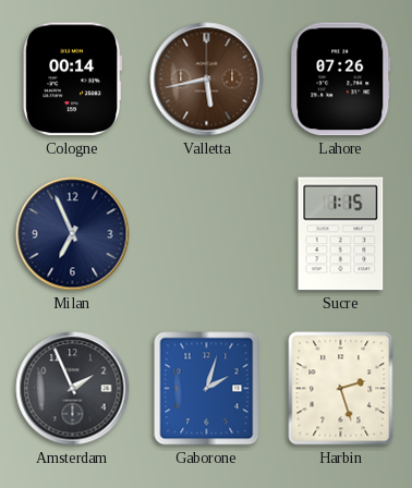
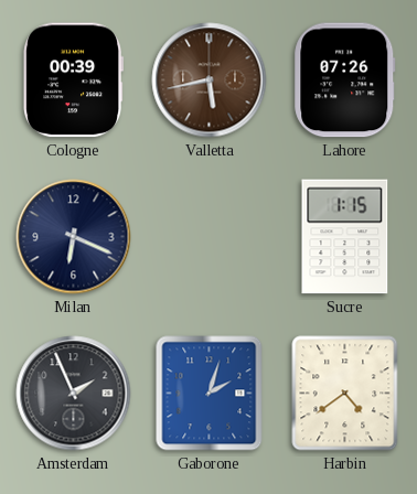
Cologne: 00:14 -> 00:39
Milan: 6:56 -> 6:19
Harbin: 2:27 -> 4:39
